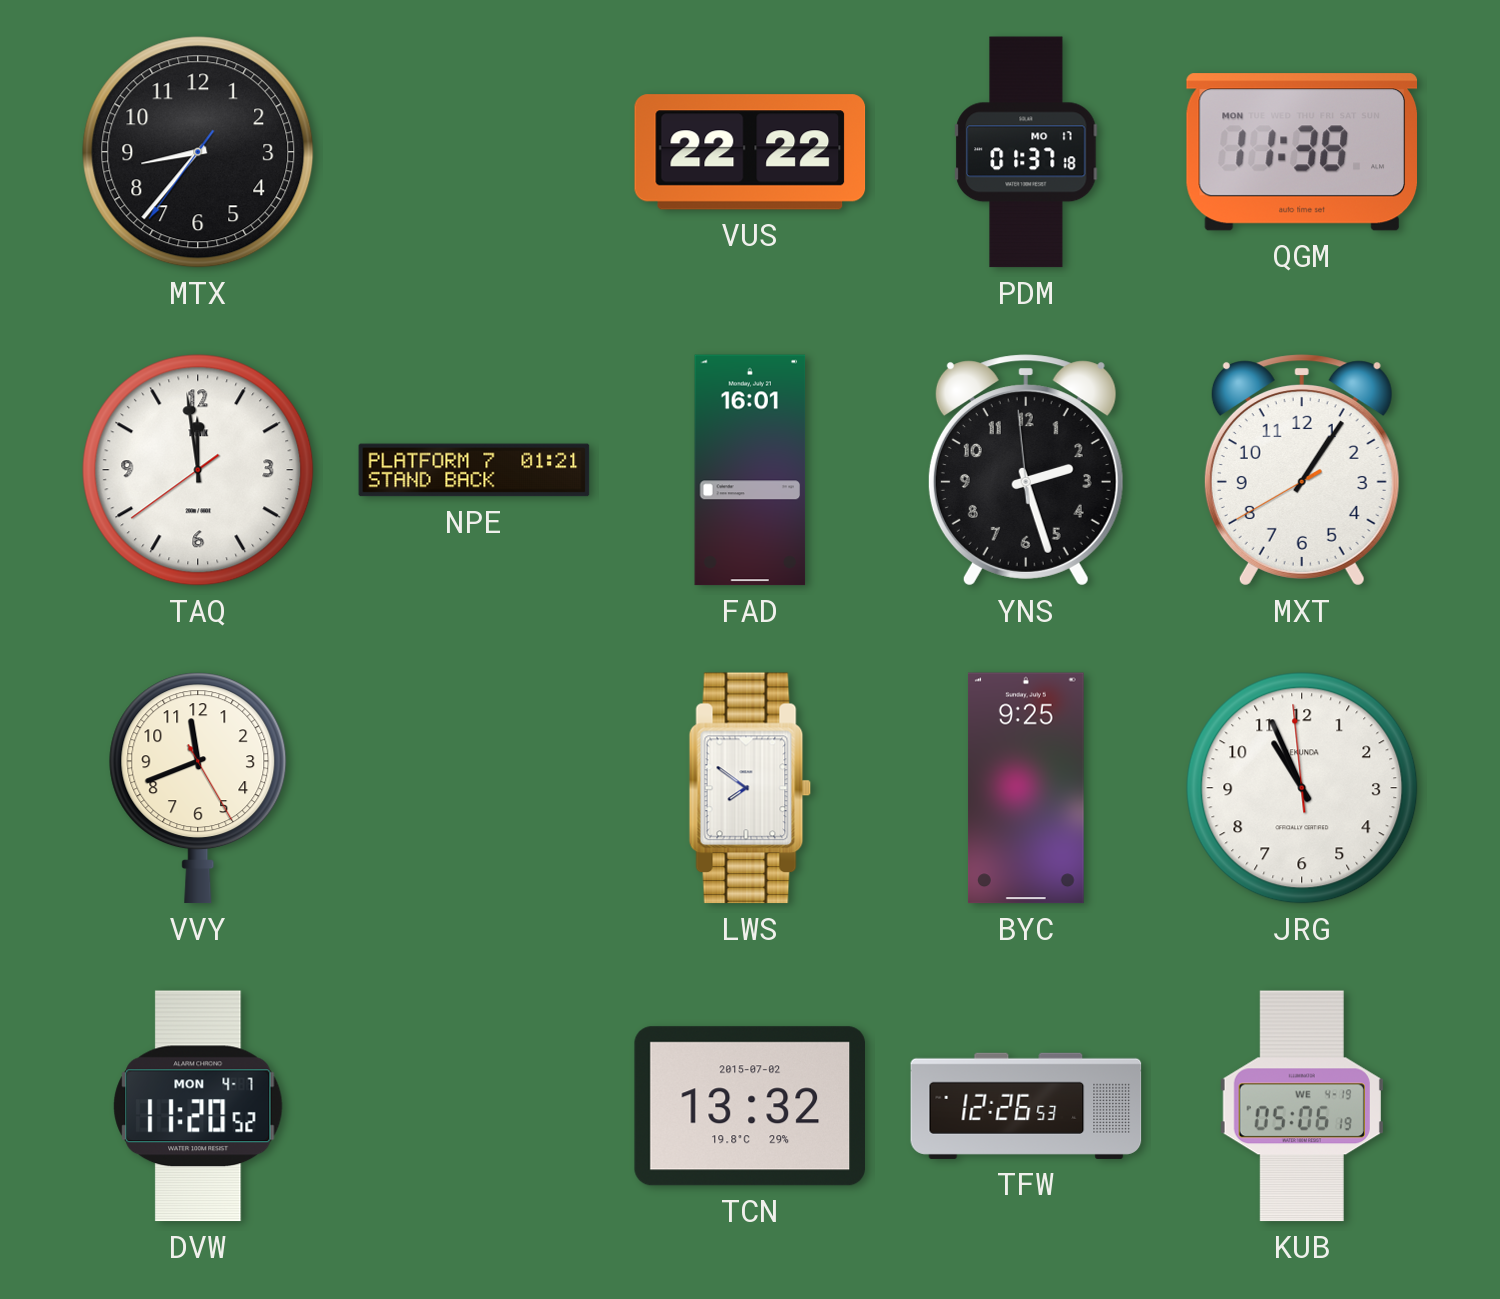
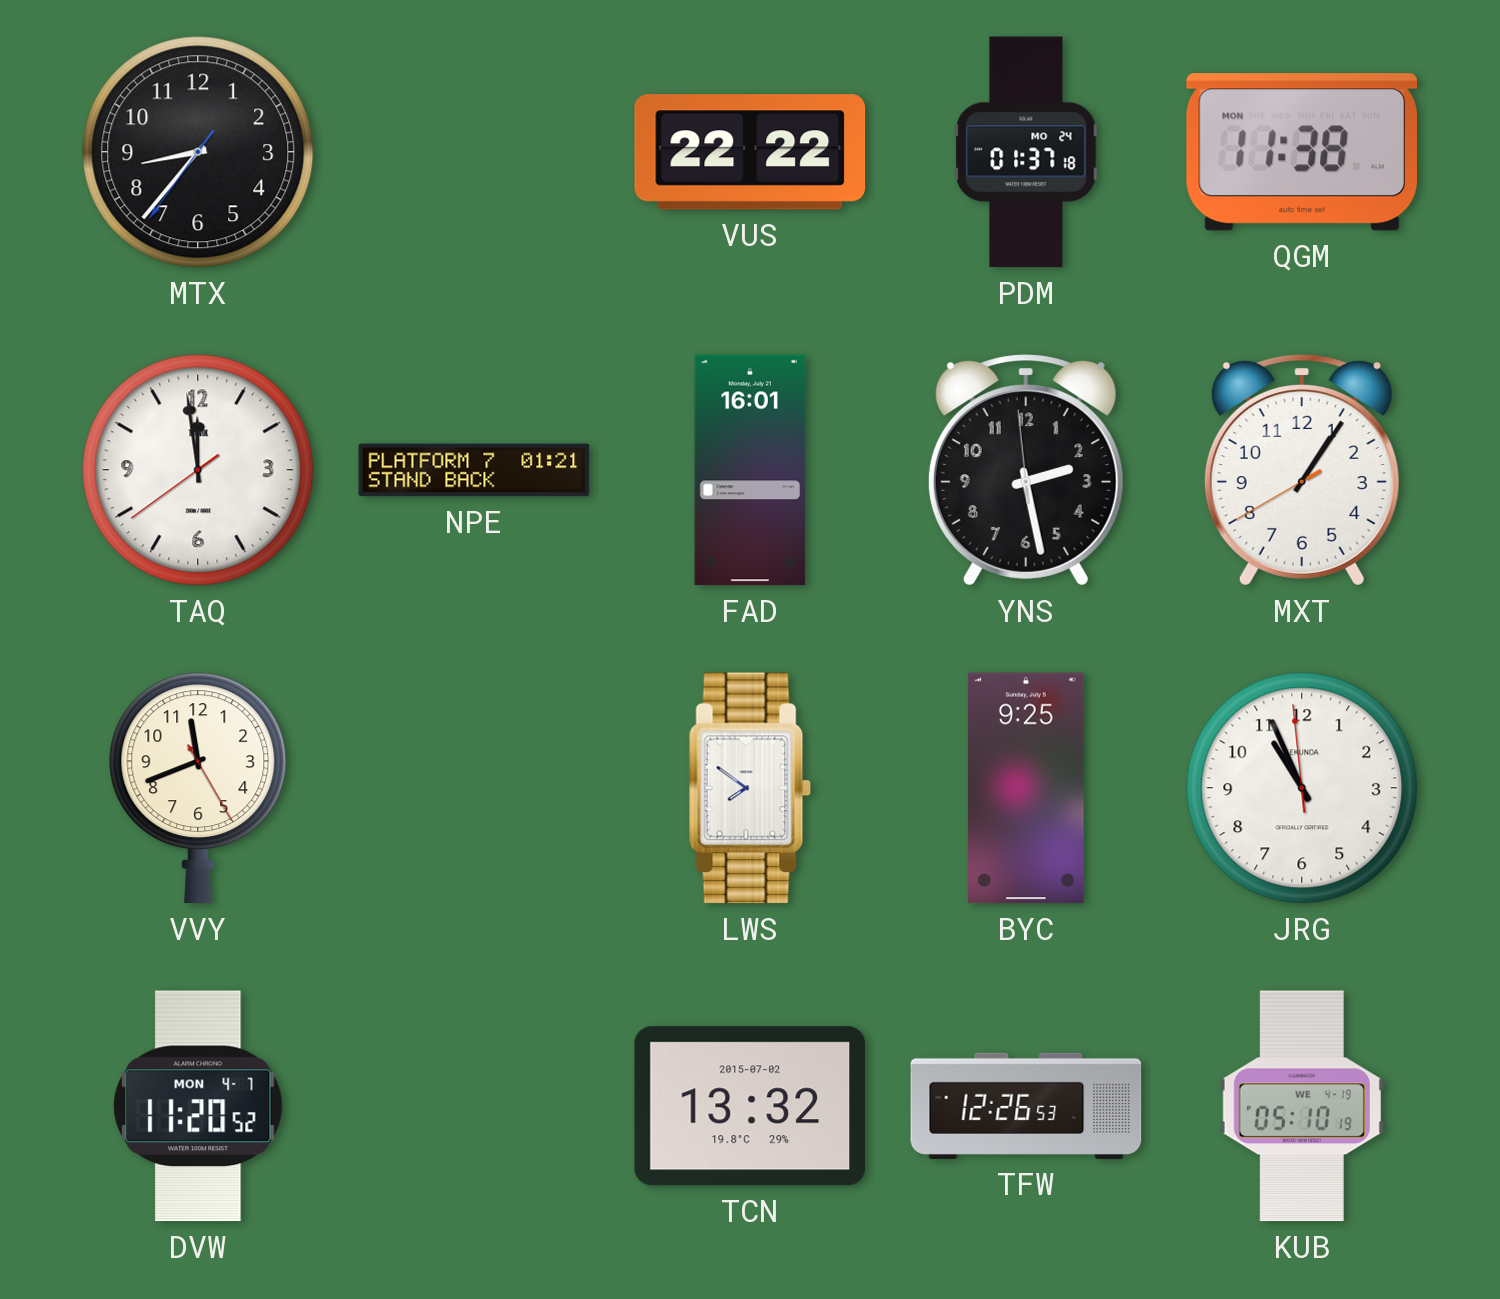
PDM date: MO 17 -> MO 24
YNS: 2:26 -> 2:27
KUB: 05:06 -> 05:10
